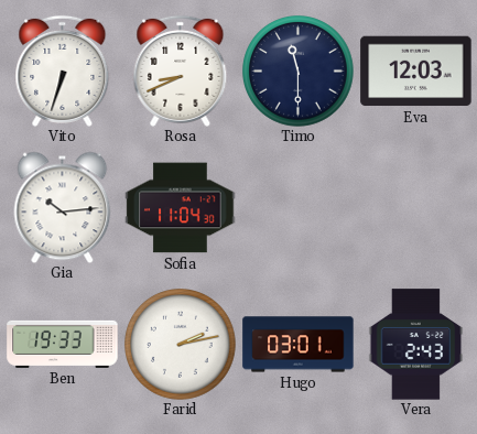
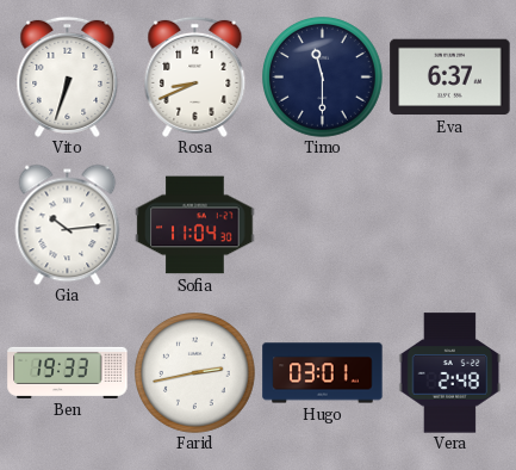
Eva: 12:03 -> 6:37
Farid: 2:13 -> 2:43
Vera: 2:43 -> 2:48
